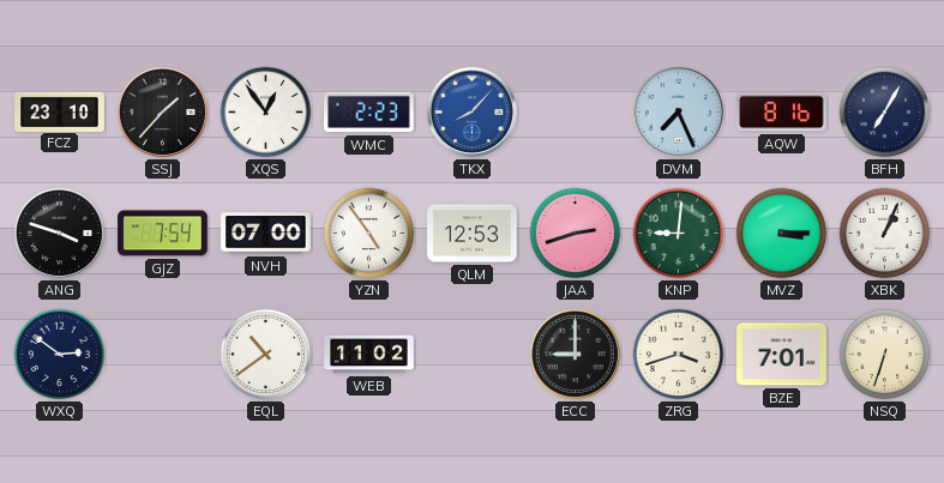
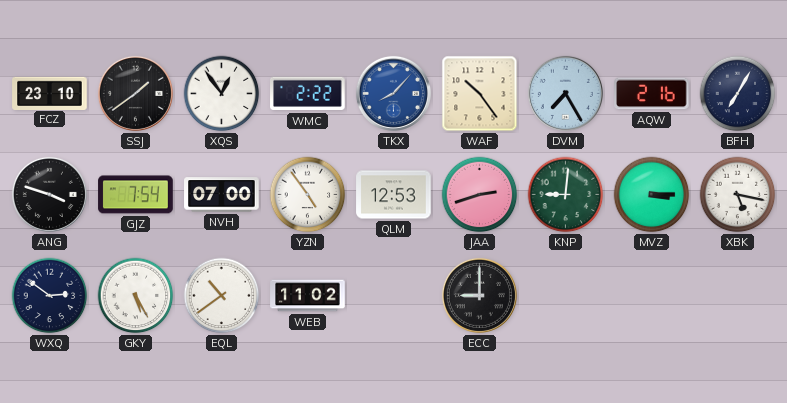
SSJ: 1:37 -> 1:39
WMC: 2:23 -> 2:22
WAF: none -> 10:24
DVM: 7:26 -> 7:25
AQW: 8:16 -> 2:16
XBK: 1:04 -> 5:17
GKY: none -> 5:25
ZRG: 3:42 -> none
BZE: 7:01 -> none
NSQ: 6:33 -> none
